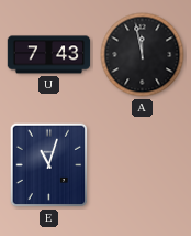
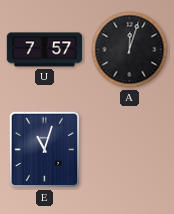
U: 7:43 -> 7:57
A: 11:58 -> 12:03
